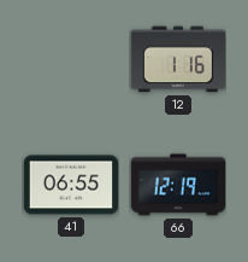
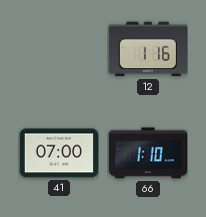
41: 06:55 -> 07:00
66: 12:19 -> 1:10
